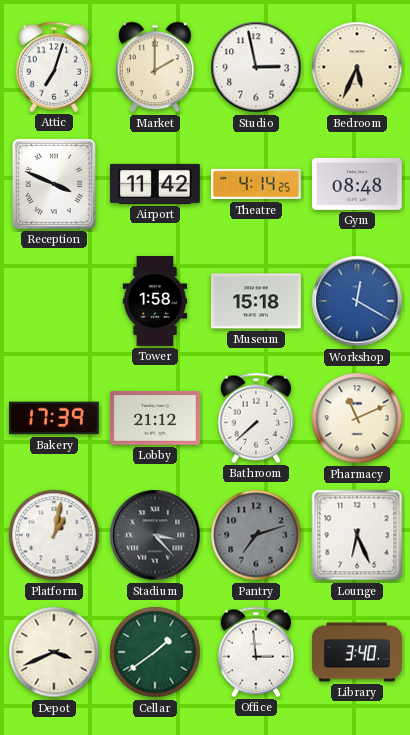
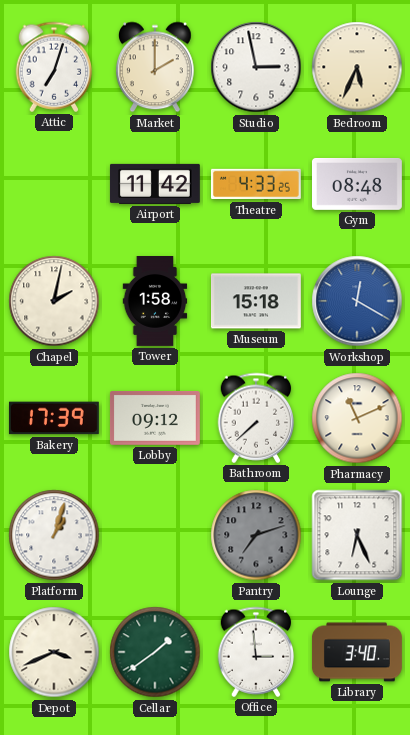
Reception: 3:49 -> none
Theatre: 4:14 -> 4:33
Chapel: none -> 2:02
Lobby: 21:12 -> 09:12
Platform: 1:02 -> 1:03
Stadium: 3:23 -> none
